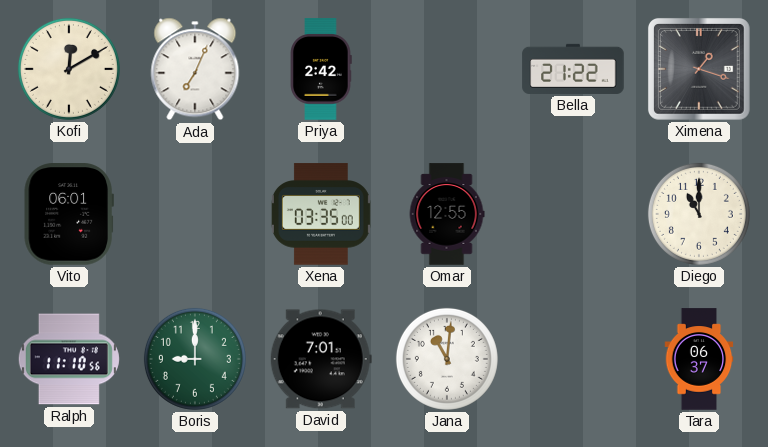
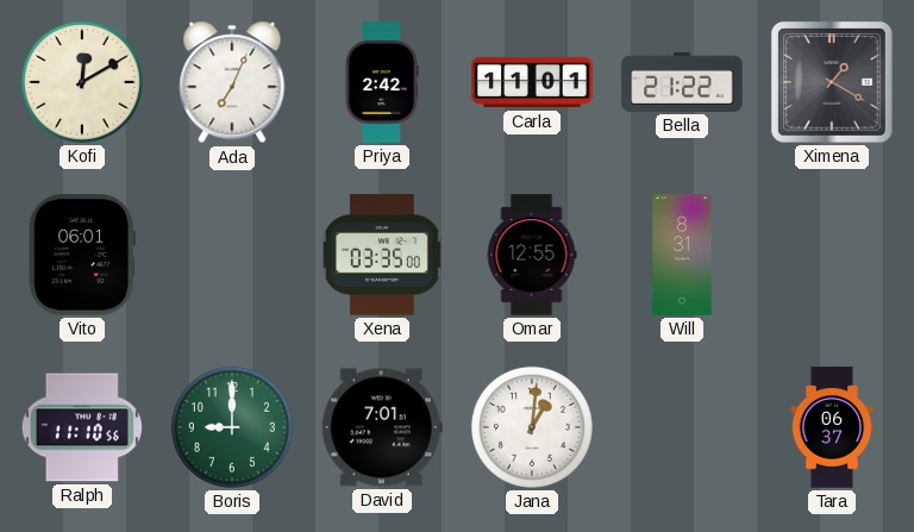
Carla: none -> 11:01
Ximena: 1:18 -> 1:20
Will: none -> 8:31
Diego: 11:00 -> none
Jana: 11:01 -> 1:01
